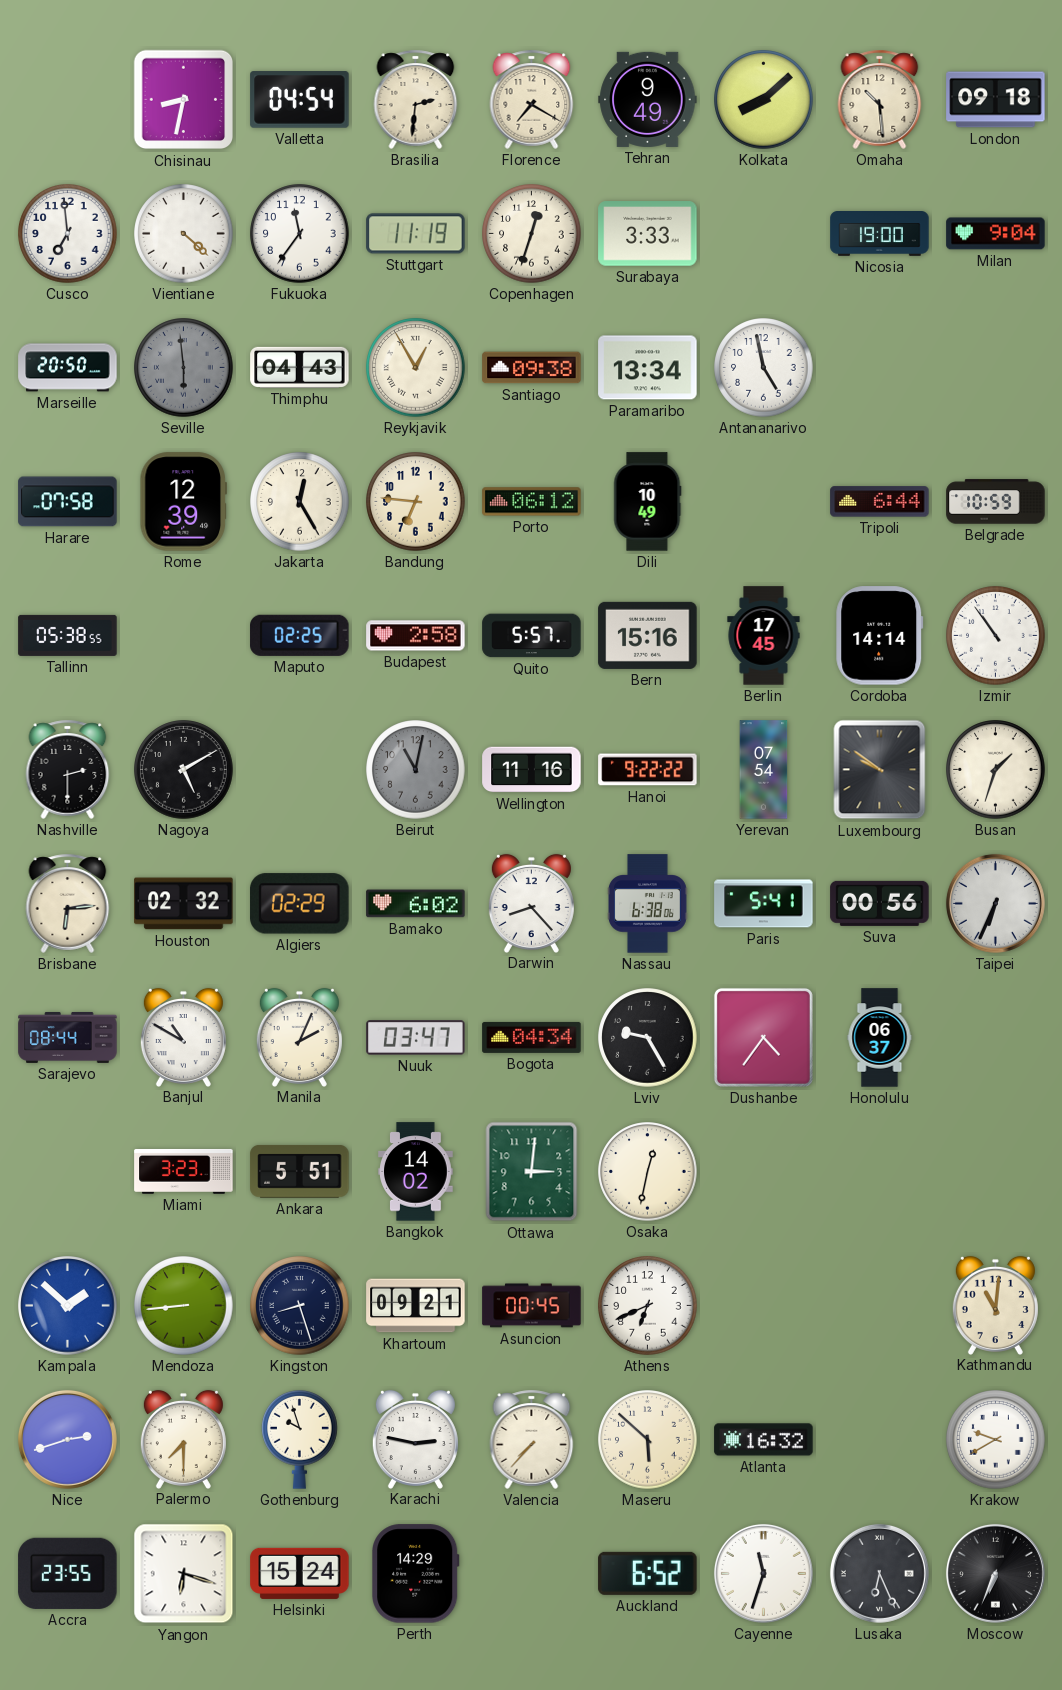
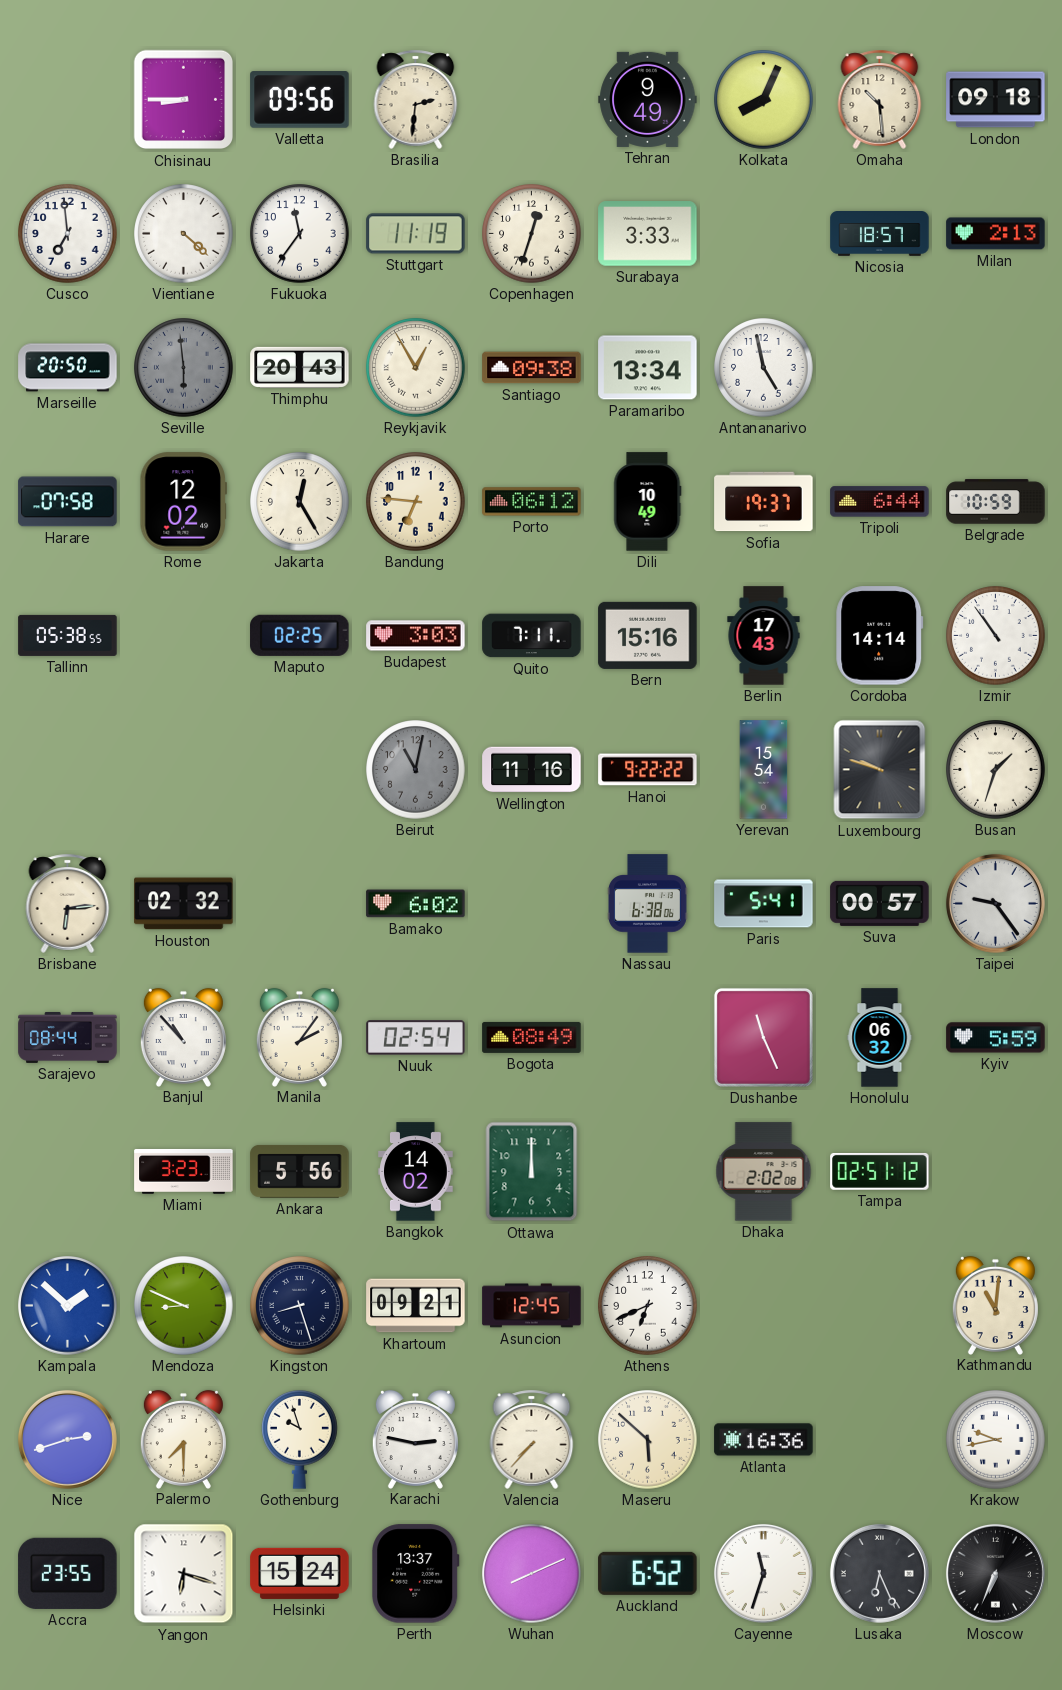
Chisinau: 8:32 -> 8:45
Valletta: 04:54 -> 09:56
Florence: 7:20 -> none
Kolkata: 8:08 -> 8:04
Nicosia: 19:00 -> 18:57
Milan: 9:04 -> 2:13
Thimphu: 04:43 -> 20:43
Rome: 12:39 -> 12:02
Sofia: none -> 19:37
Budapest: 2:58 -> 3:03
Quito: 5:57 -> 7:11
Berlin: 17:45 -> 17:43
Nashville: 2:30 -> none
Nagoya: 5:10 -> none
Yerevan: 07:54 -> 15:54
Luxembourg: 9:51 -> 9:48
Algiers: 02:29 -> none
Darwin: 8:23 -> none
Suva: 00:56 -> 00:57
Taipei: 6:34 -> 9:24
Banjul: 10:50 -> 10:53
Manila: 2:04 -> 2:06
Nuuk: 03:47 -> 02:54
Bogota: 04:34 -> 08:49
Lviv: 9:25 -> none
Dushanbe: 4:36 -> 11:26
Honolulu: 06:37 -> 06:32
Kyiv: none -> 5:59
Ankara: 5:51 -> 5:56
Ottawa: 3:01 -> 12:00
Osaka: 12:32 -> none
Dhaka: none -> 2:02
Tampa: none -> 02:51
Mendoza: 8:44 -> 8:49
Asuncion: 00:45 -> 12:45
Atlanta: 16:32 -> 16:36
Krakow: 9:40 -> 9:43
Perth: 14:29 -> 13:37
Wuhan: none -> 8:11
